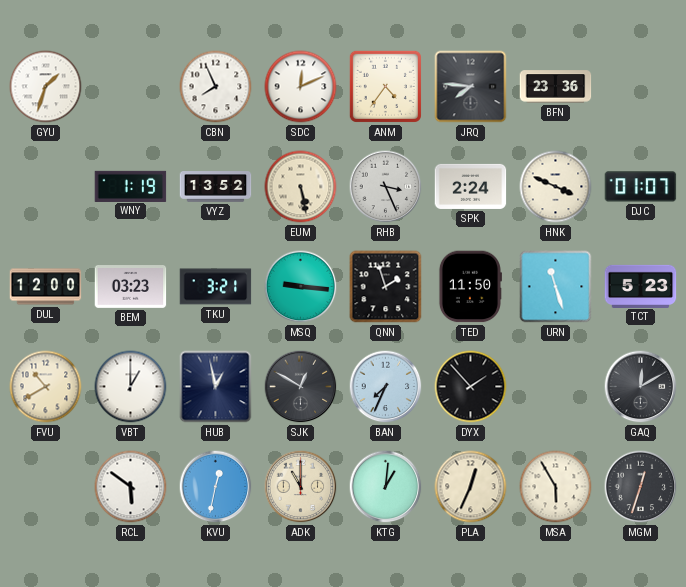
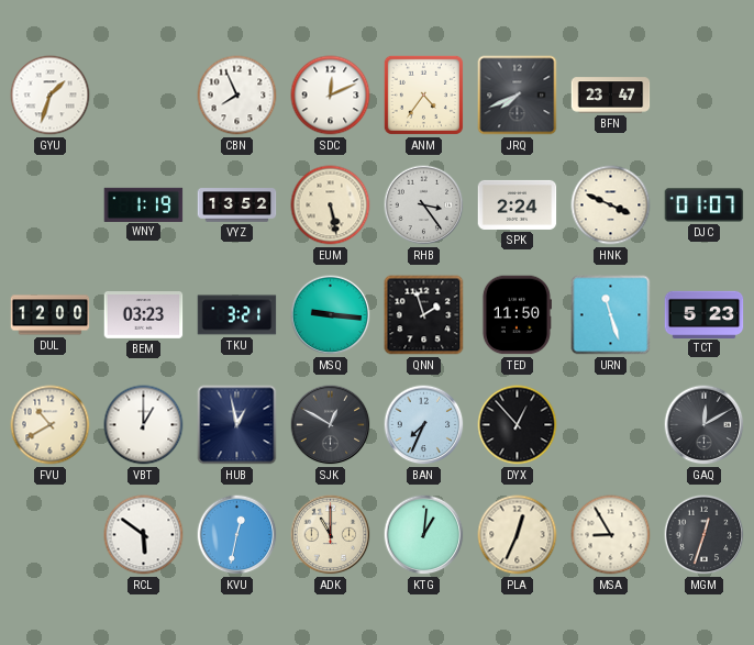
JRQ: 7:46 -> 7:41
BFN: 23:36 -> 23:47
RHB: 3:26 -> 3:24
DYX: 1:53 -> 12:53
MSA: 5:55 -> 8:55
